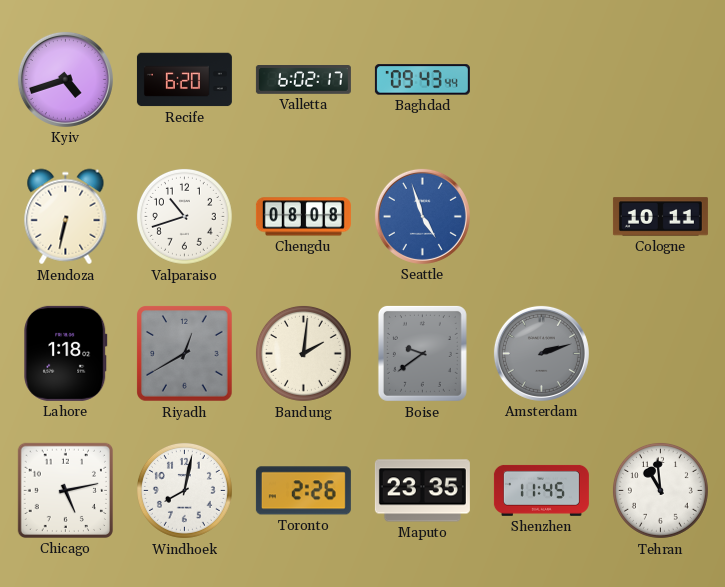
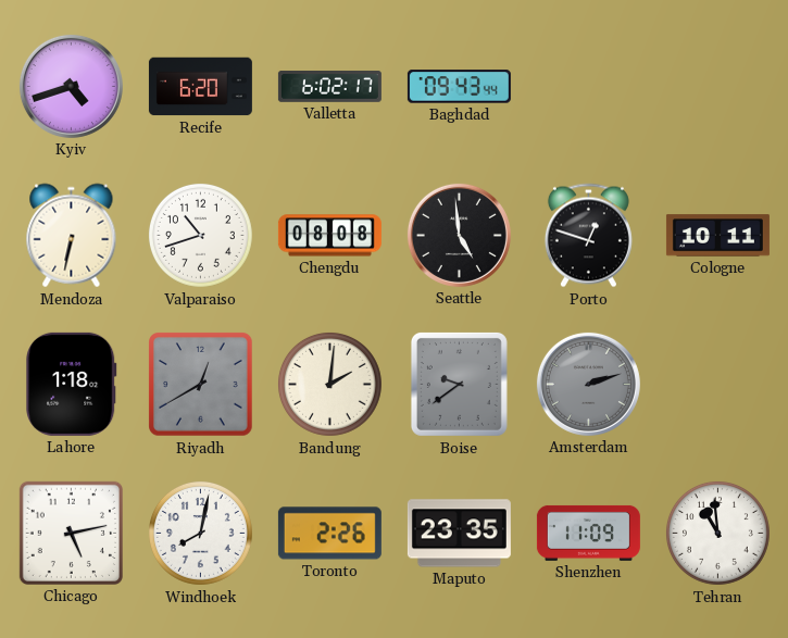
Seattle: 4:57 -> 4:59
Seattle dial: blue -> black
Porto: none -> 12:48
Shenzhen: 11:45 -> 11:09
